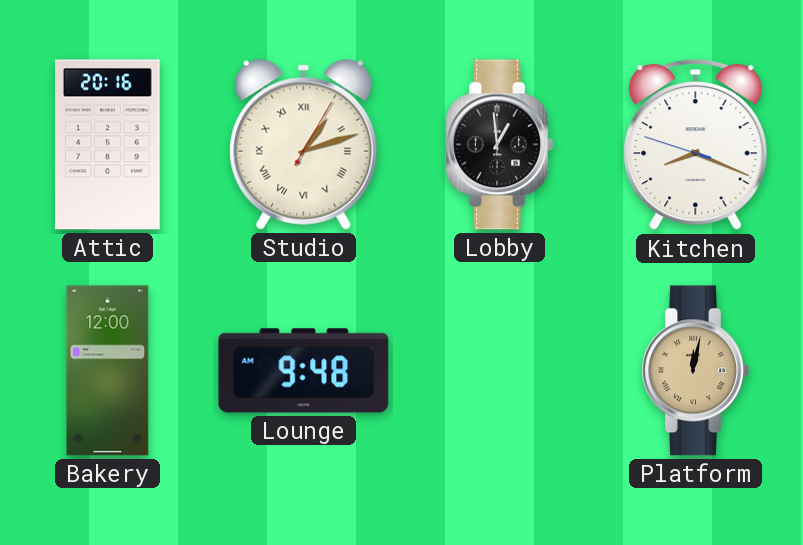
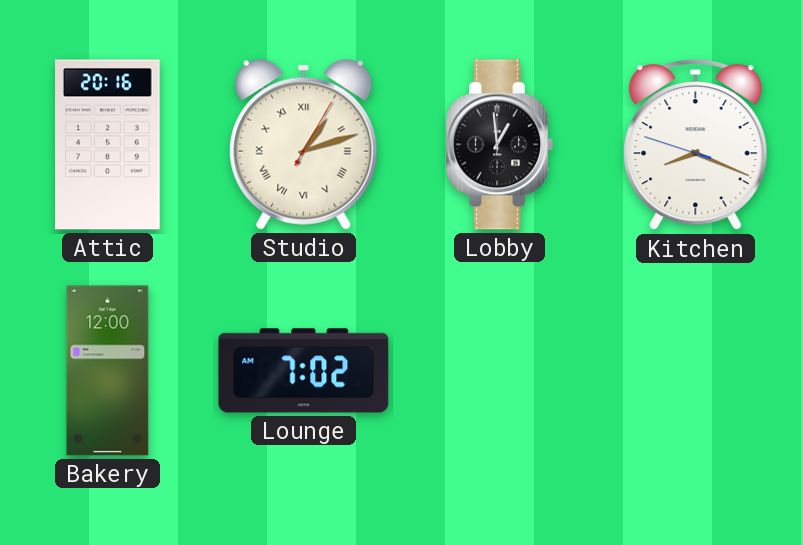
Lounge: 9:48 -> 7:02
Platform: 12:02 -> none
